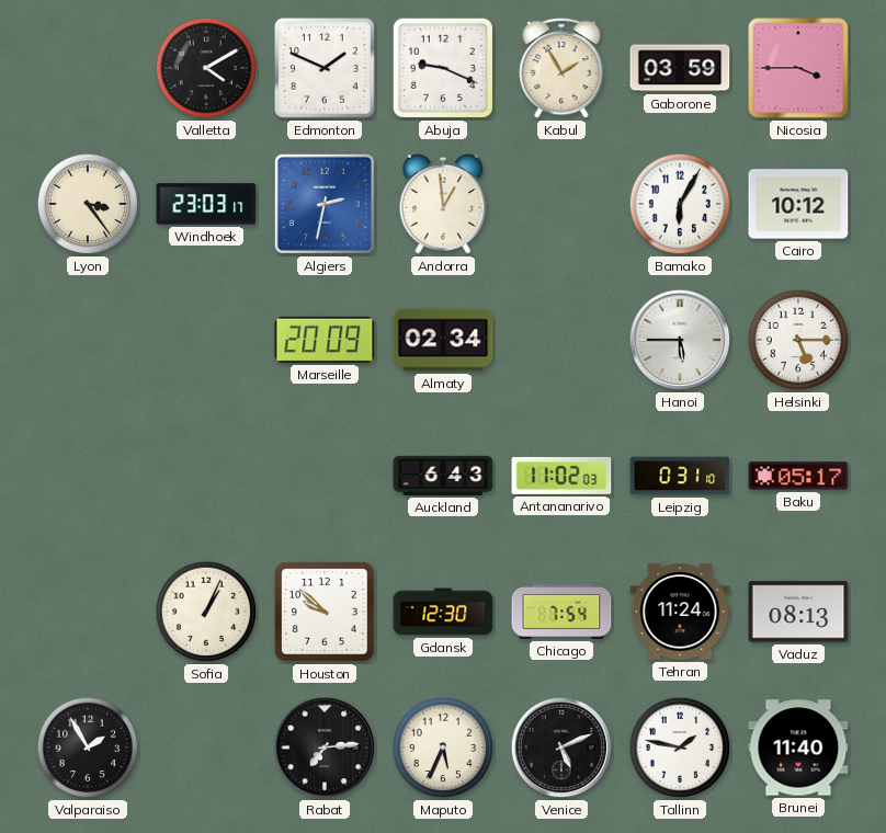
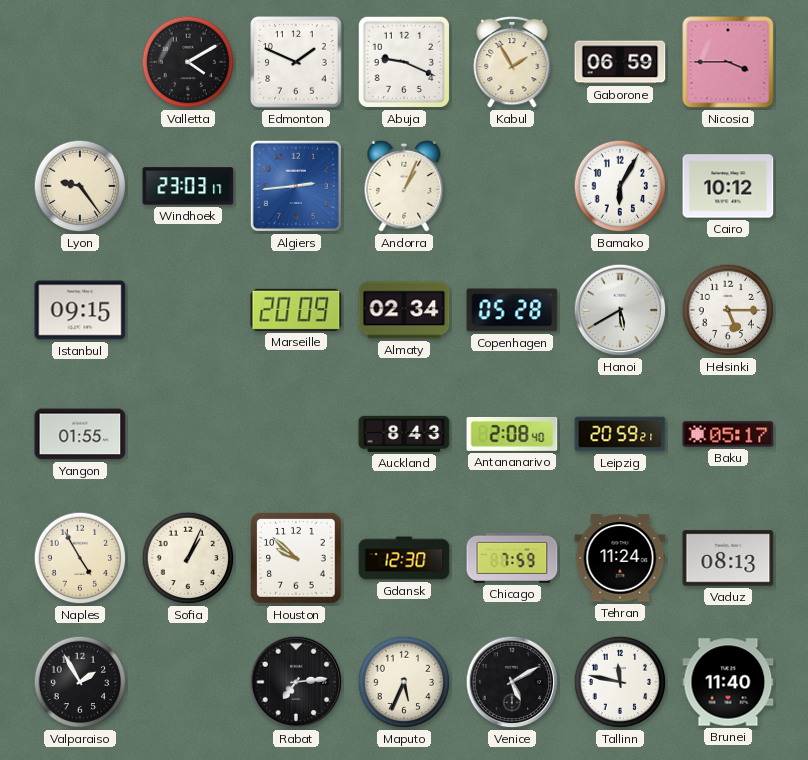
Gaborone: 03:59 -> 06:59
Lyon: 3:24 -> 9:24
Algiers: 2:32 -> 2:44
Andorra: 12:59 -> 1:04
Istanbul: none -> 09:15
Copenhagen: none -> 05:28
Hanoi: 5:45 -> 5:40
Yangon: none -> 01:55
Auckland: 6:43 -> 8:43
Antananarivo: 11:02 -> 2:08
Leipzig: 0:31 -> 20:59
Naples: none -> 4:55
Chicago: 7:54 -> 7:59
Venice: 5:11 -> 5:10
Tallinn: 1:47 -> 11:47
